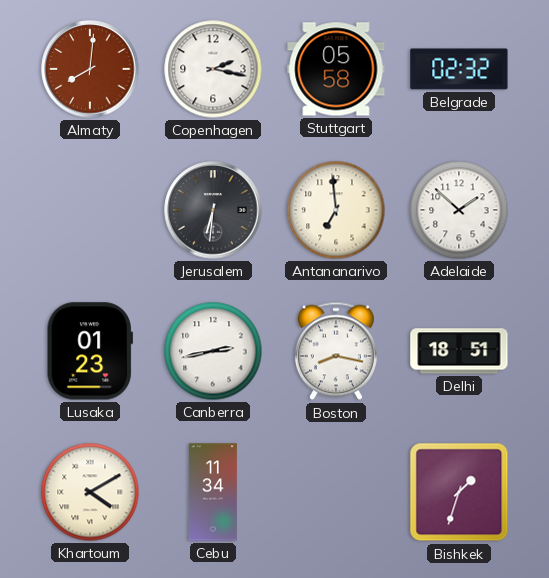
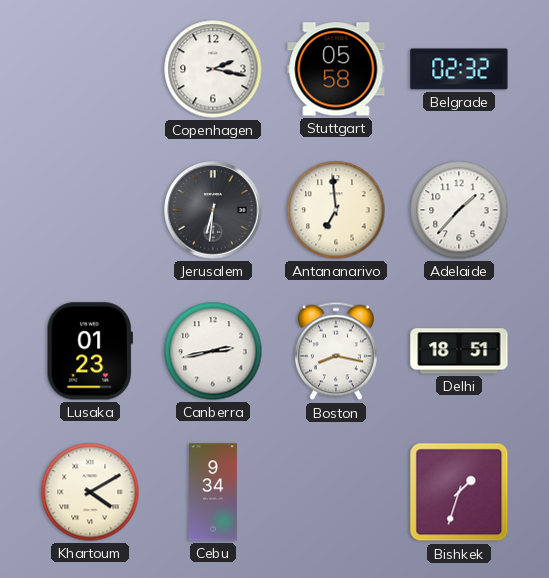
Almaty: 8:01 -> none
Adelaide: 1:52 -> 1:37
Cebu: 11:34 -> 9:34
